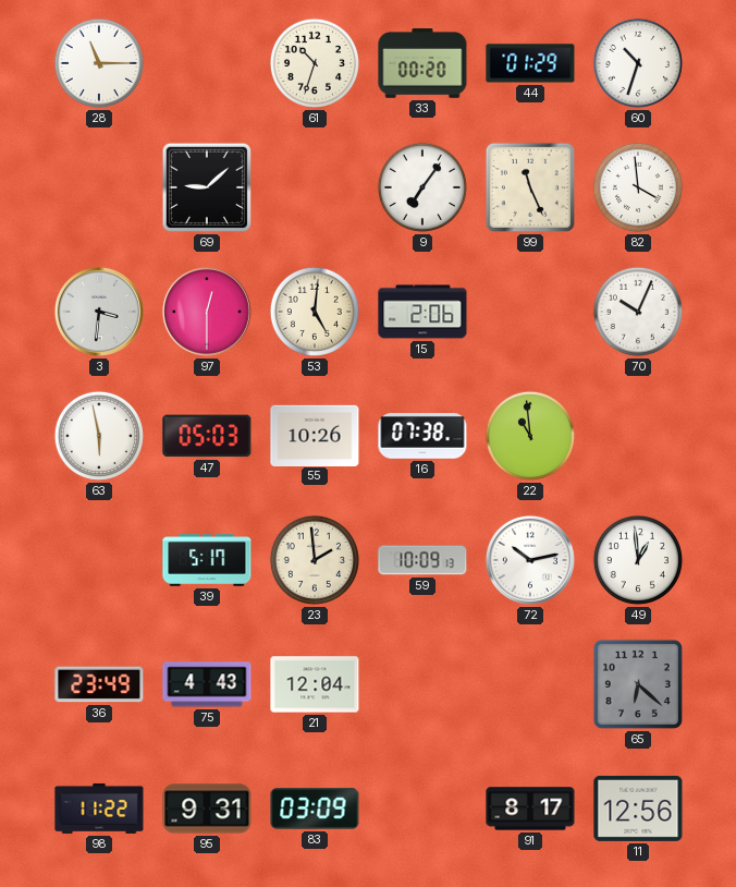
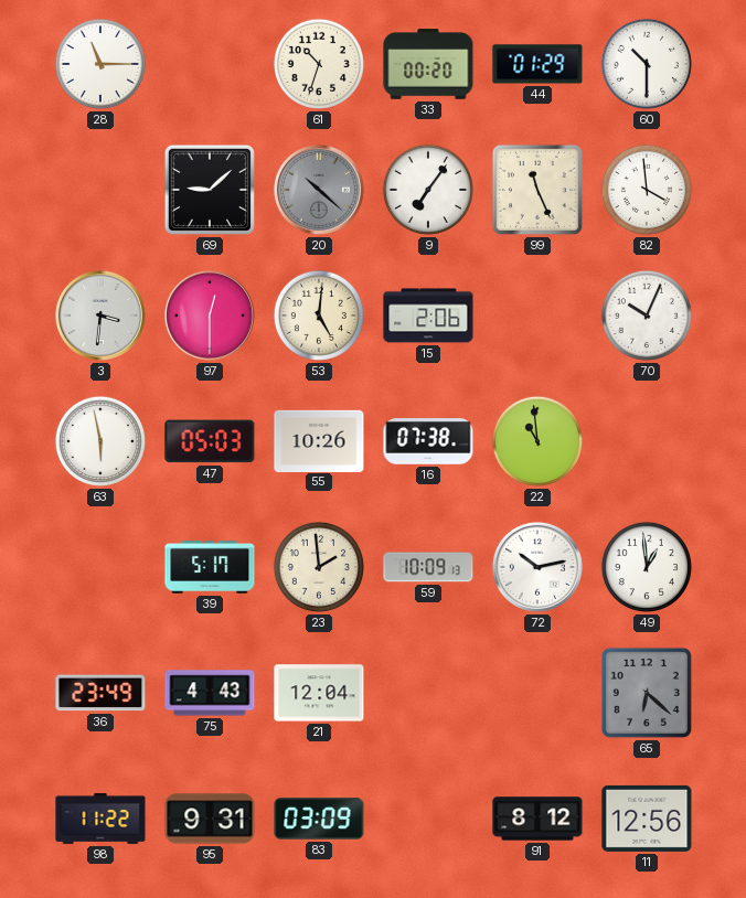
60: 10:33 -> 10:30
20: none -> 10:22
91: 8:17 -> 8:12
